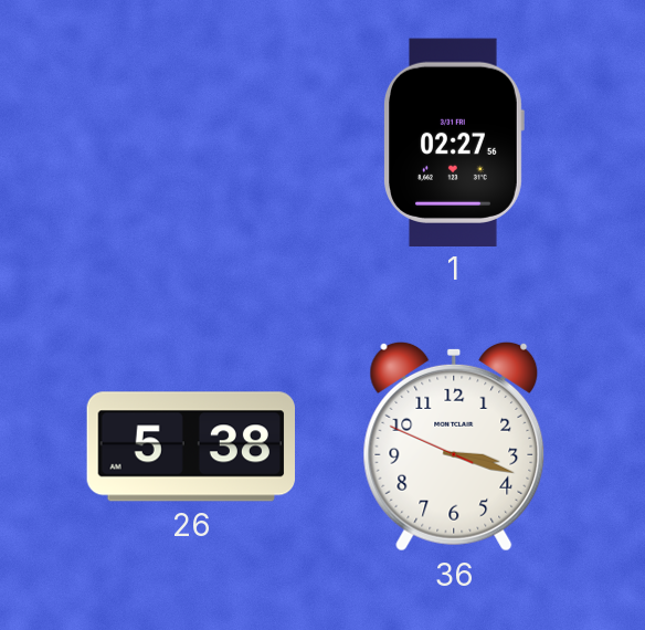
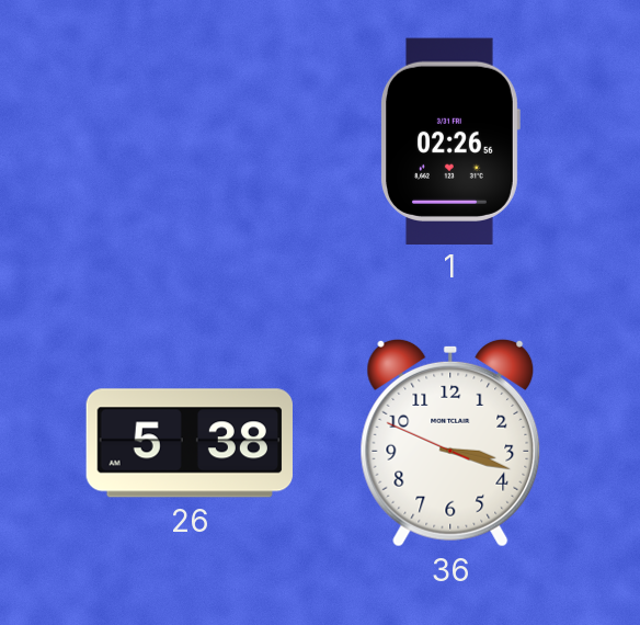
1: 02:27 -> 02:26
